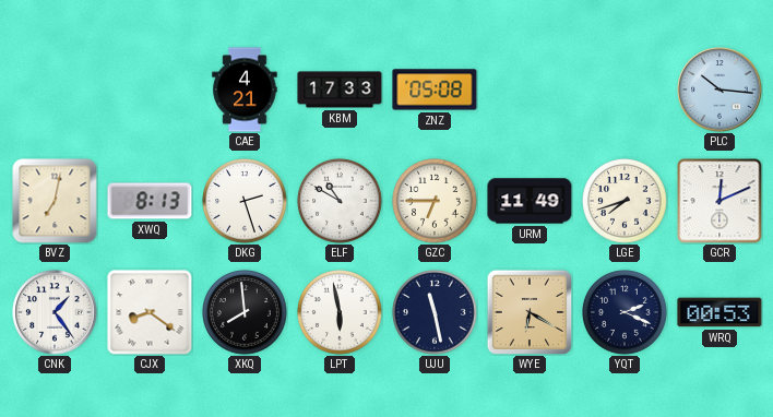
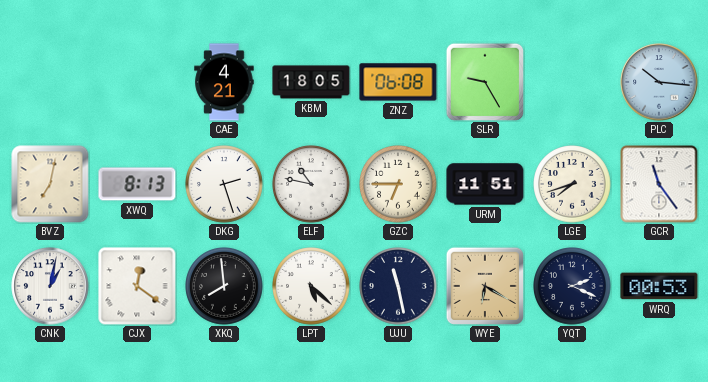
KBM: 17:33 -> 18:05
ZNZ: 05:08 -> 06:08
SLR: none -> 9:25
ELF: 10:50 -> 10:47
URM: 11:49 -> 11:51
GCR: 12:11 -> 11:24
CNK: 1:24 -> 1:02
CJX: 8:21 -> 12:21
LPT: 5:58 -> 5:22
